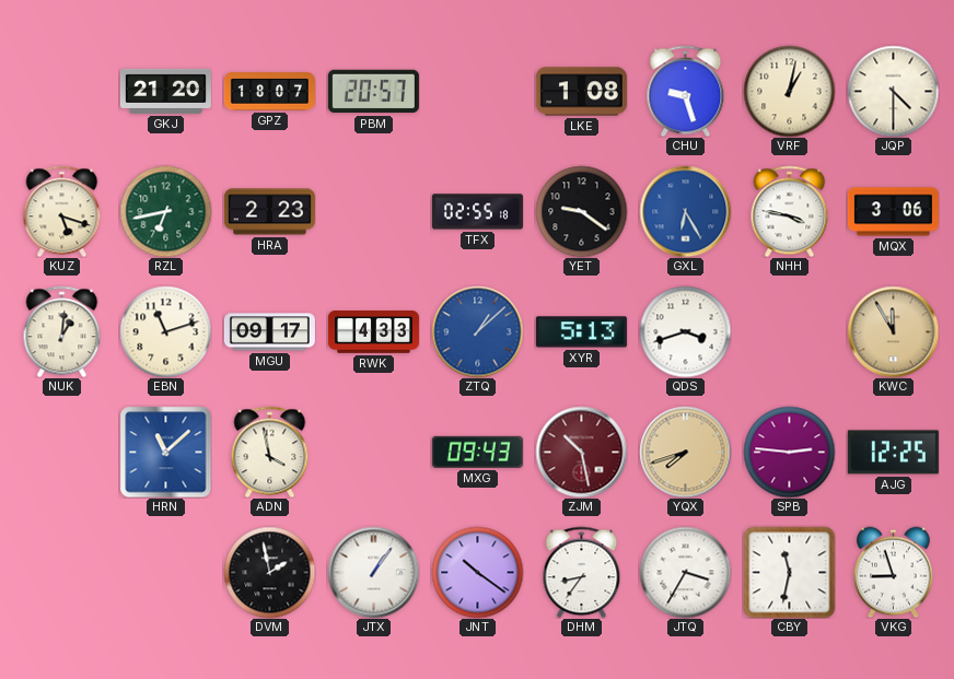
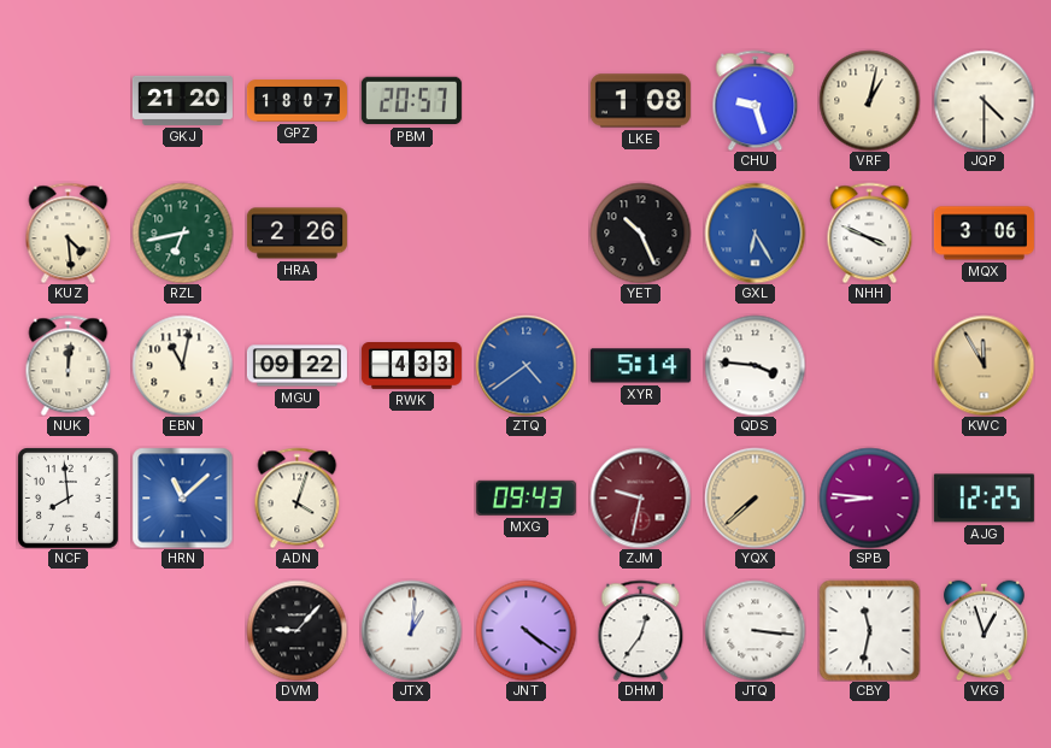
KUZ: 5:18 -> 4:29
HRA: 2:23 -> 2:26
TFX: 02:55 -> none
YET: 9:21 -> 10:26
NHH: 3:47 -> 3:49
NUK: 1:01 -> 12:01
EBN: 11:12 -> 11:02
MGU: 09:17 -> 09:22
ZTQ: 1:08 -> 4:39
XYR: 5:13 -> 5:14
QDS: 3:42 -> 3:46
NCF: none -> 7:59
ADN: 3:58 -> 4:03
ZJM: 10:28 -> 9:32
YQX: 7:42 -> 7:38
SPB: 2:46 -> 8:46
DVM: 1:58 -> 9:07
JTX: 1:06 -> 1:01
JNT: 10:21 -> 4:21
DHM: 8:36 -> 12:36
JTQ: 3:35 -> 3:16
VKG: 8:57 -> 12:57
